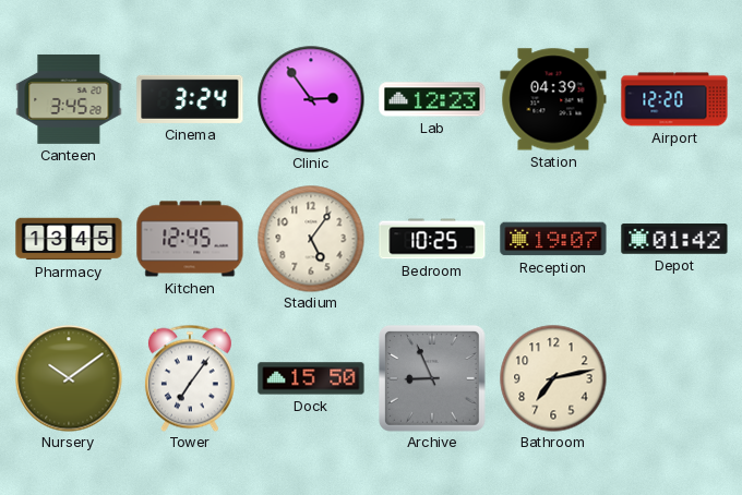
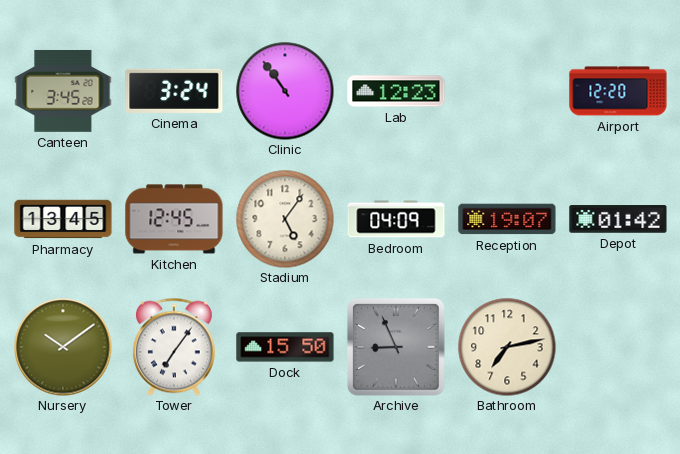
Clinic: 2:54 -> 10:54
Station: 04:39 -> none
Bedroom: 10:25 -> 04:09
